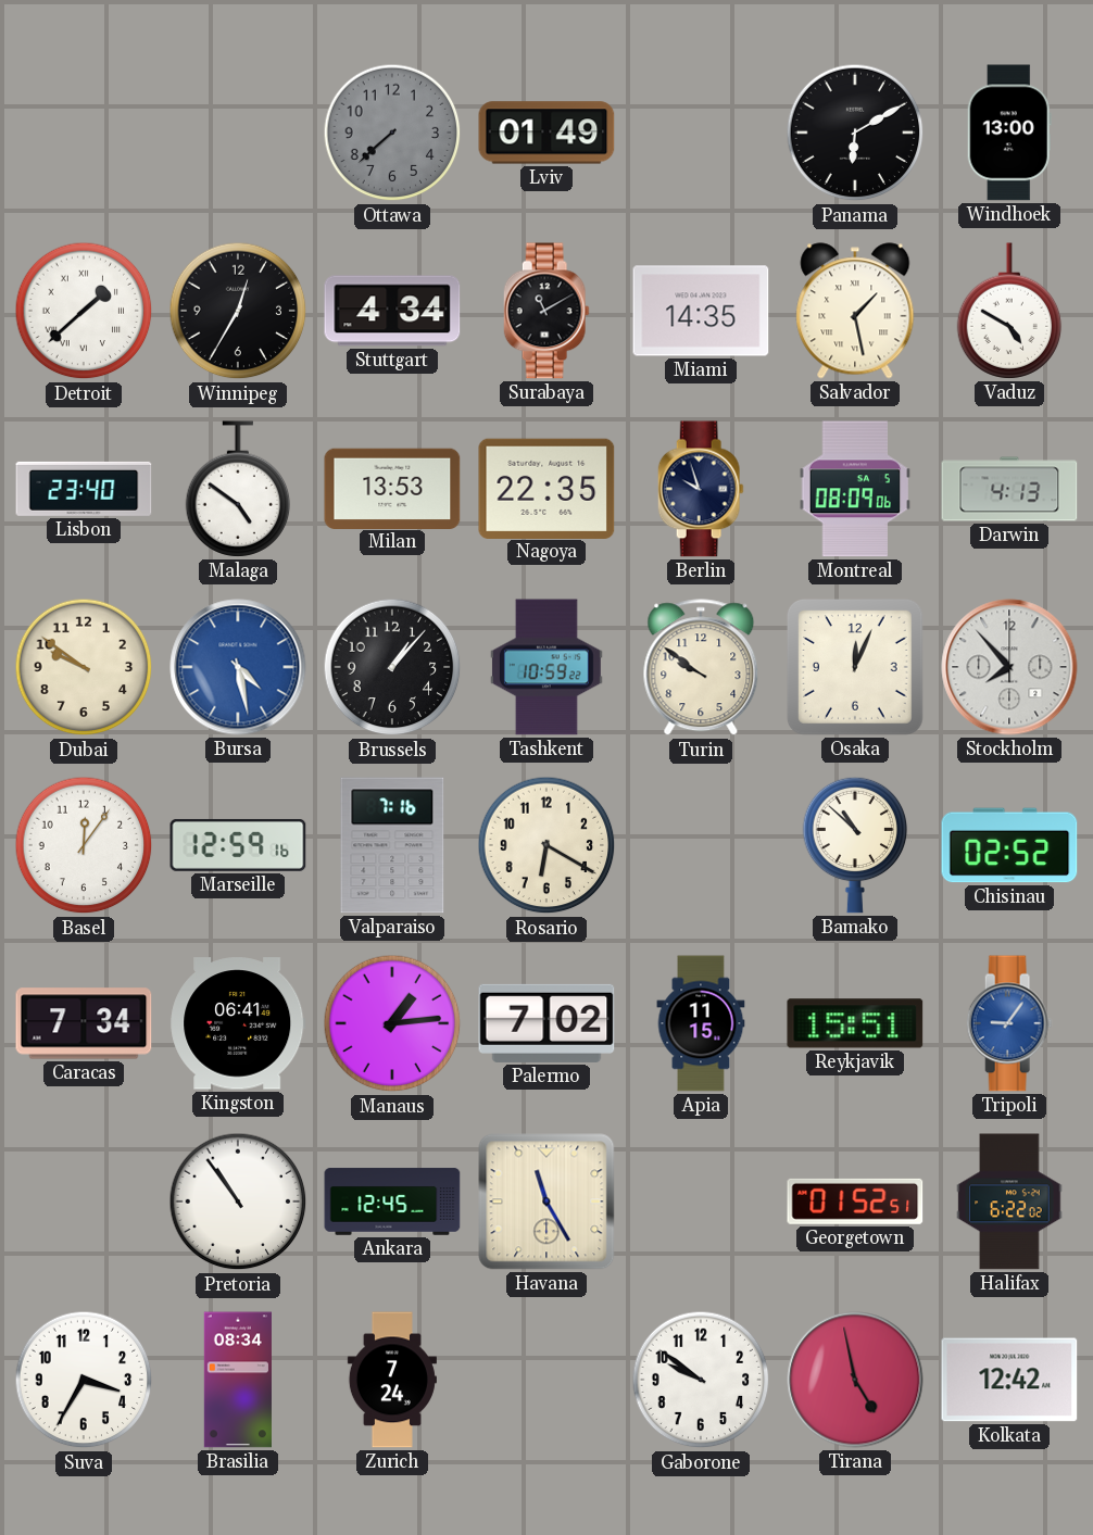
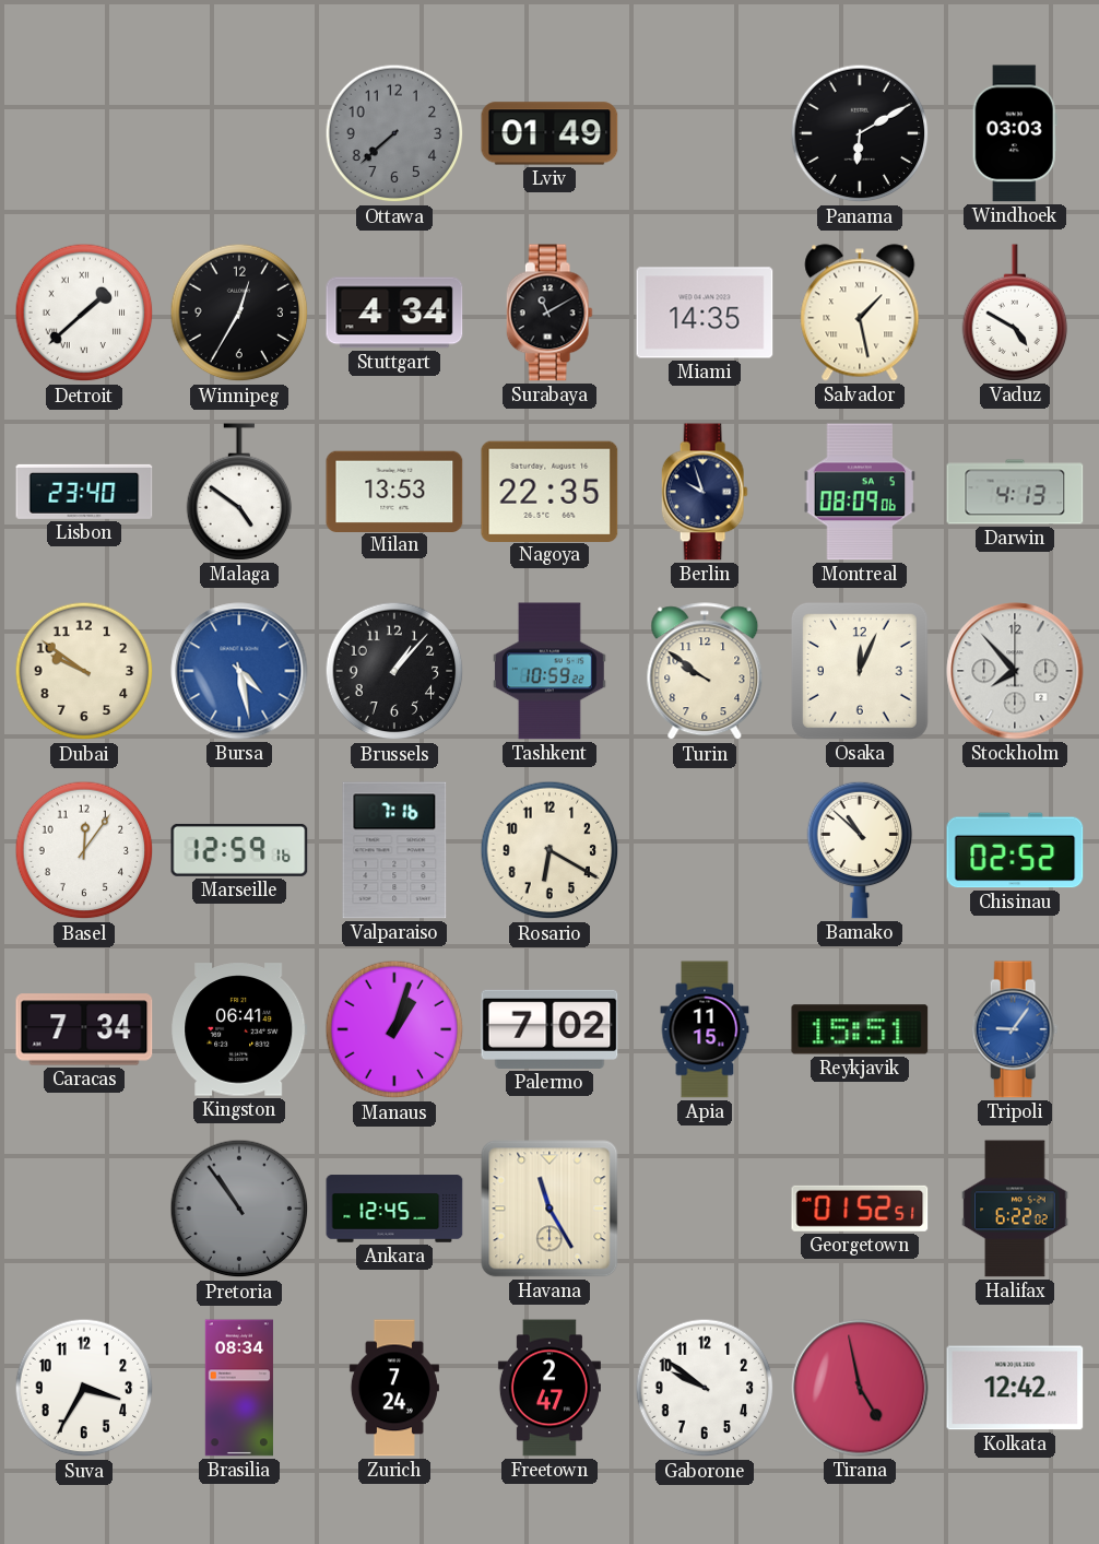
Windhoek: 13:00 -> 03:03
Manaus: 1:14 -> 1:03
Pretoria dial: white -> grey
Freetown: none -> 2:47
